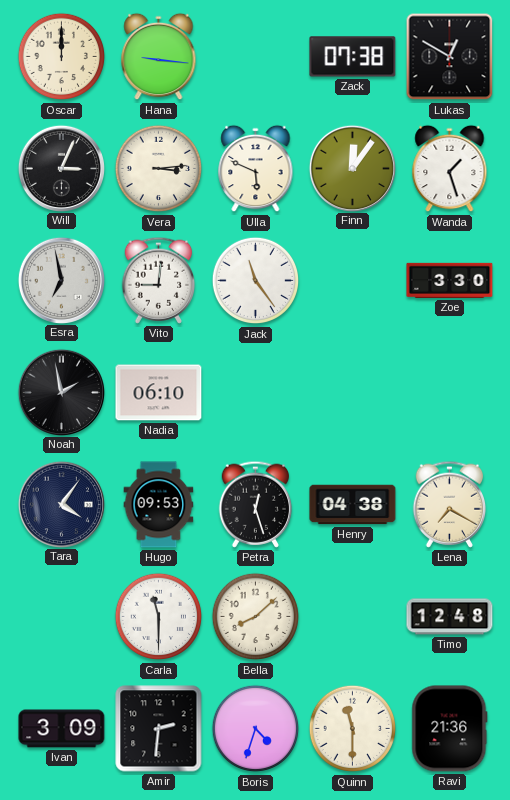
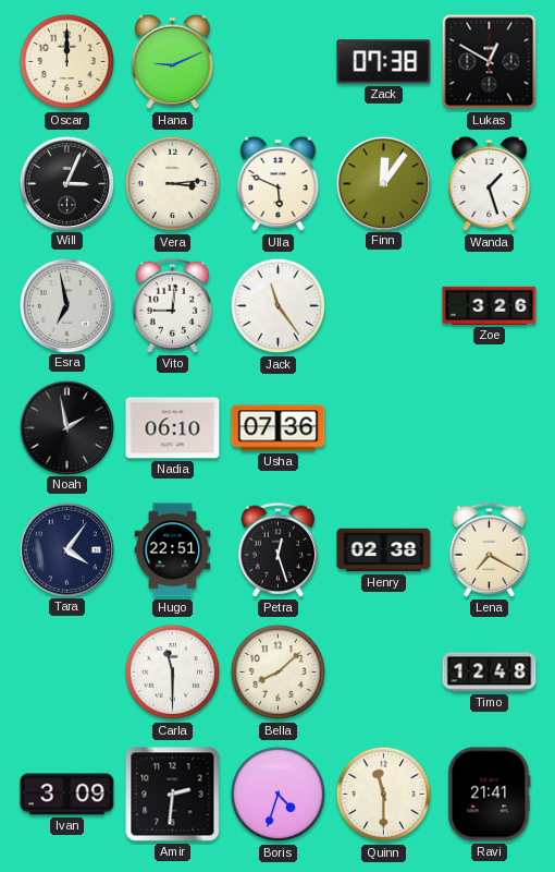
Hana: 9:16 -> 9:11
Zoe: 3:30 -> 3:26
Usha: none -> 07:36
Hugo: 09:53 -> 22:51
Henry: 04:38 -> 02:38
Ravi: 21:36 -> 21:41
